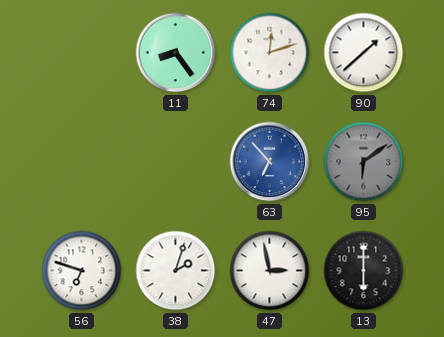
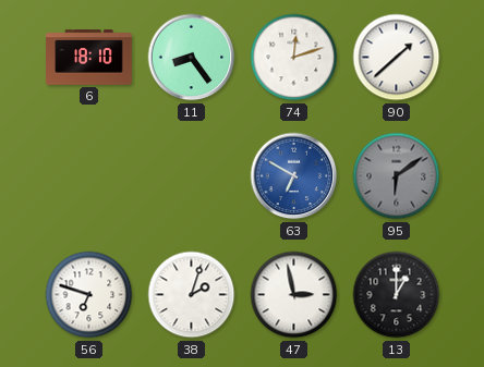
6: none -> 18:10
63: 6:53 -> 6:50
13: 6:00 -> 1:00
